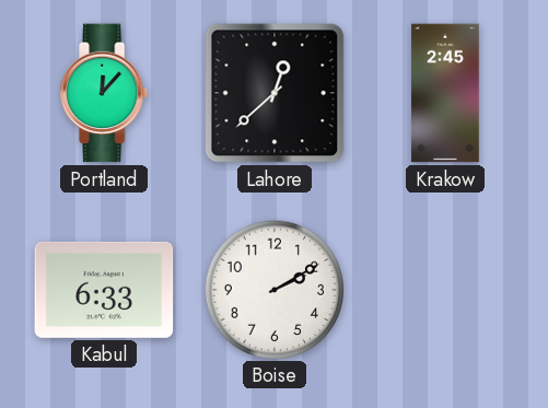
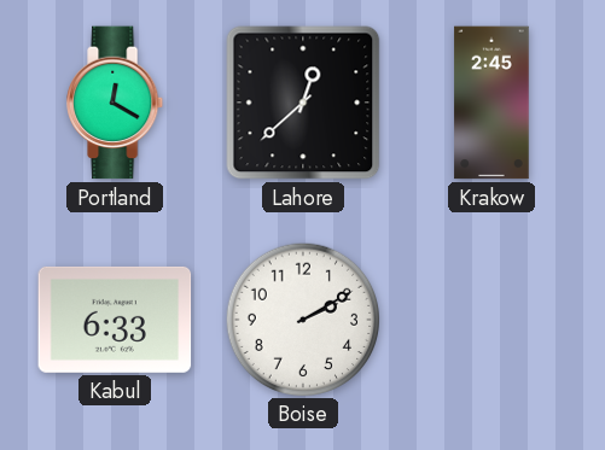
Portland: 12:07 -> 12:20
